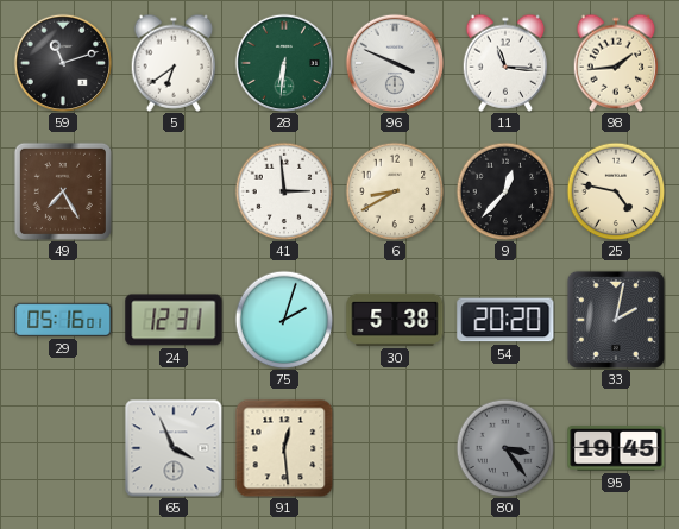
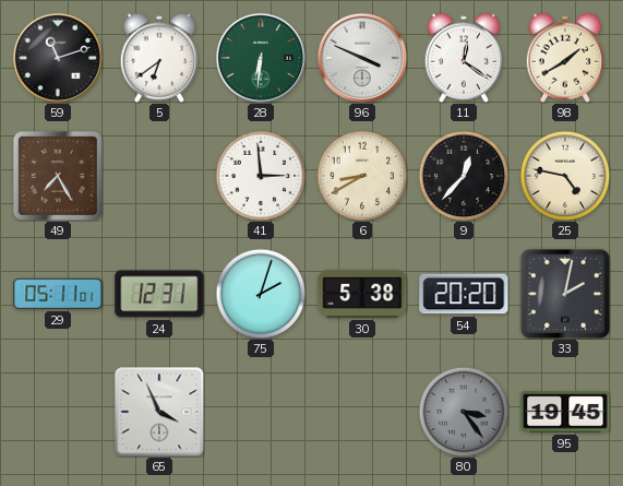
11: 11:16 -> 12:21
98: 1:44 -> 1:40
29: 05:16 -> 05:11
91: 12:29 -> none
